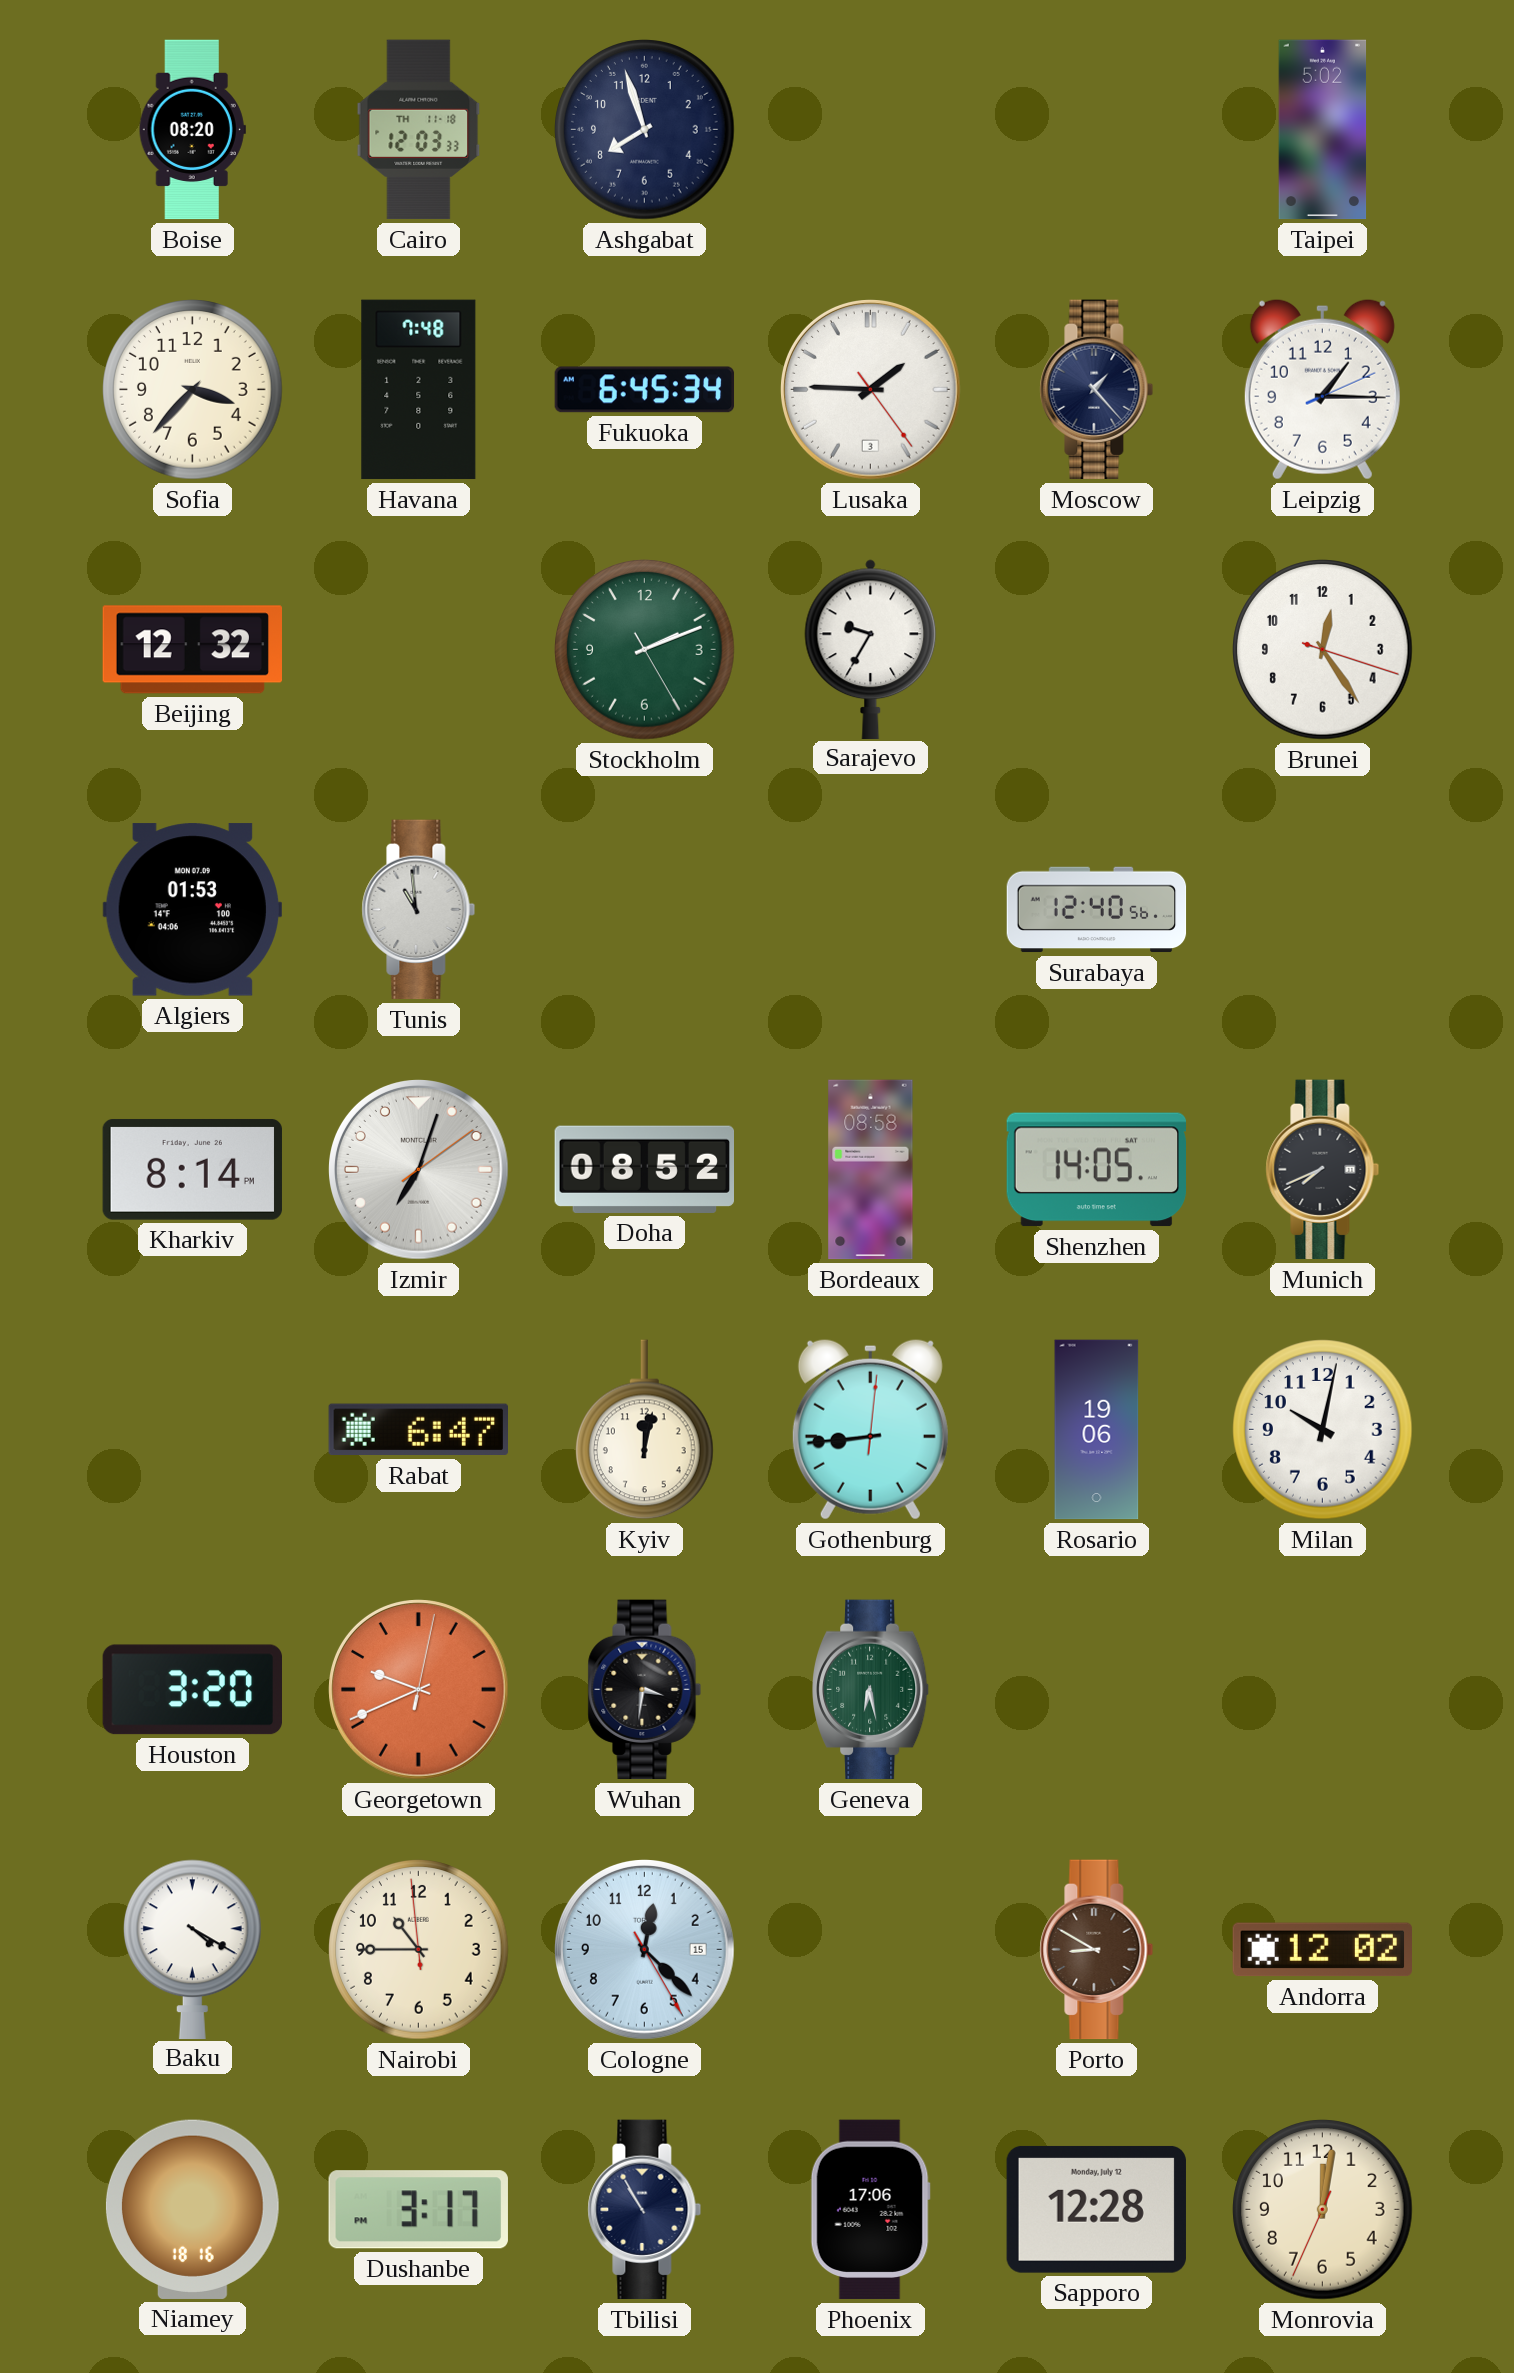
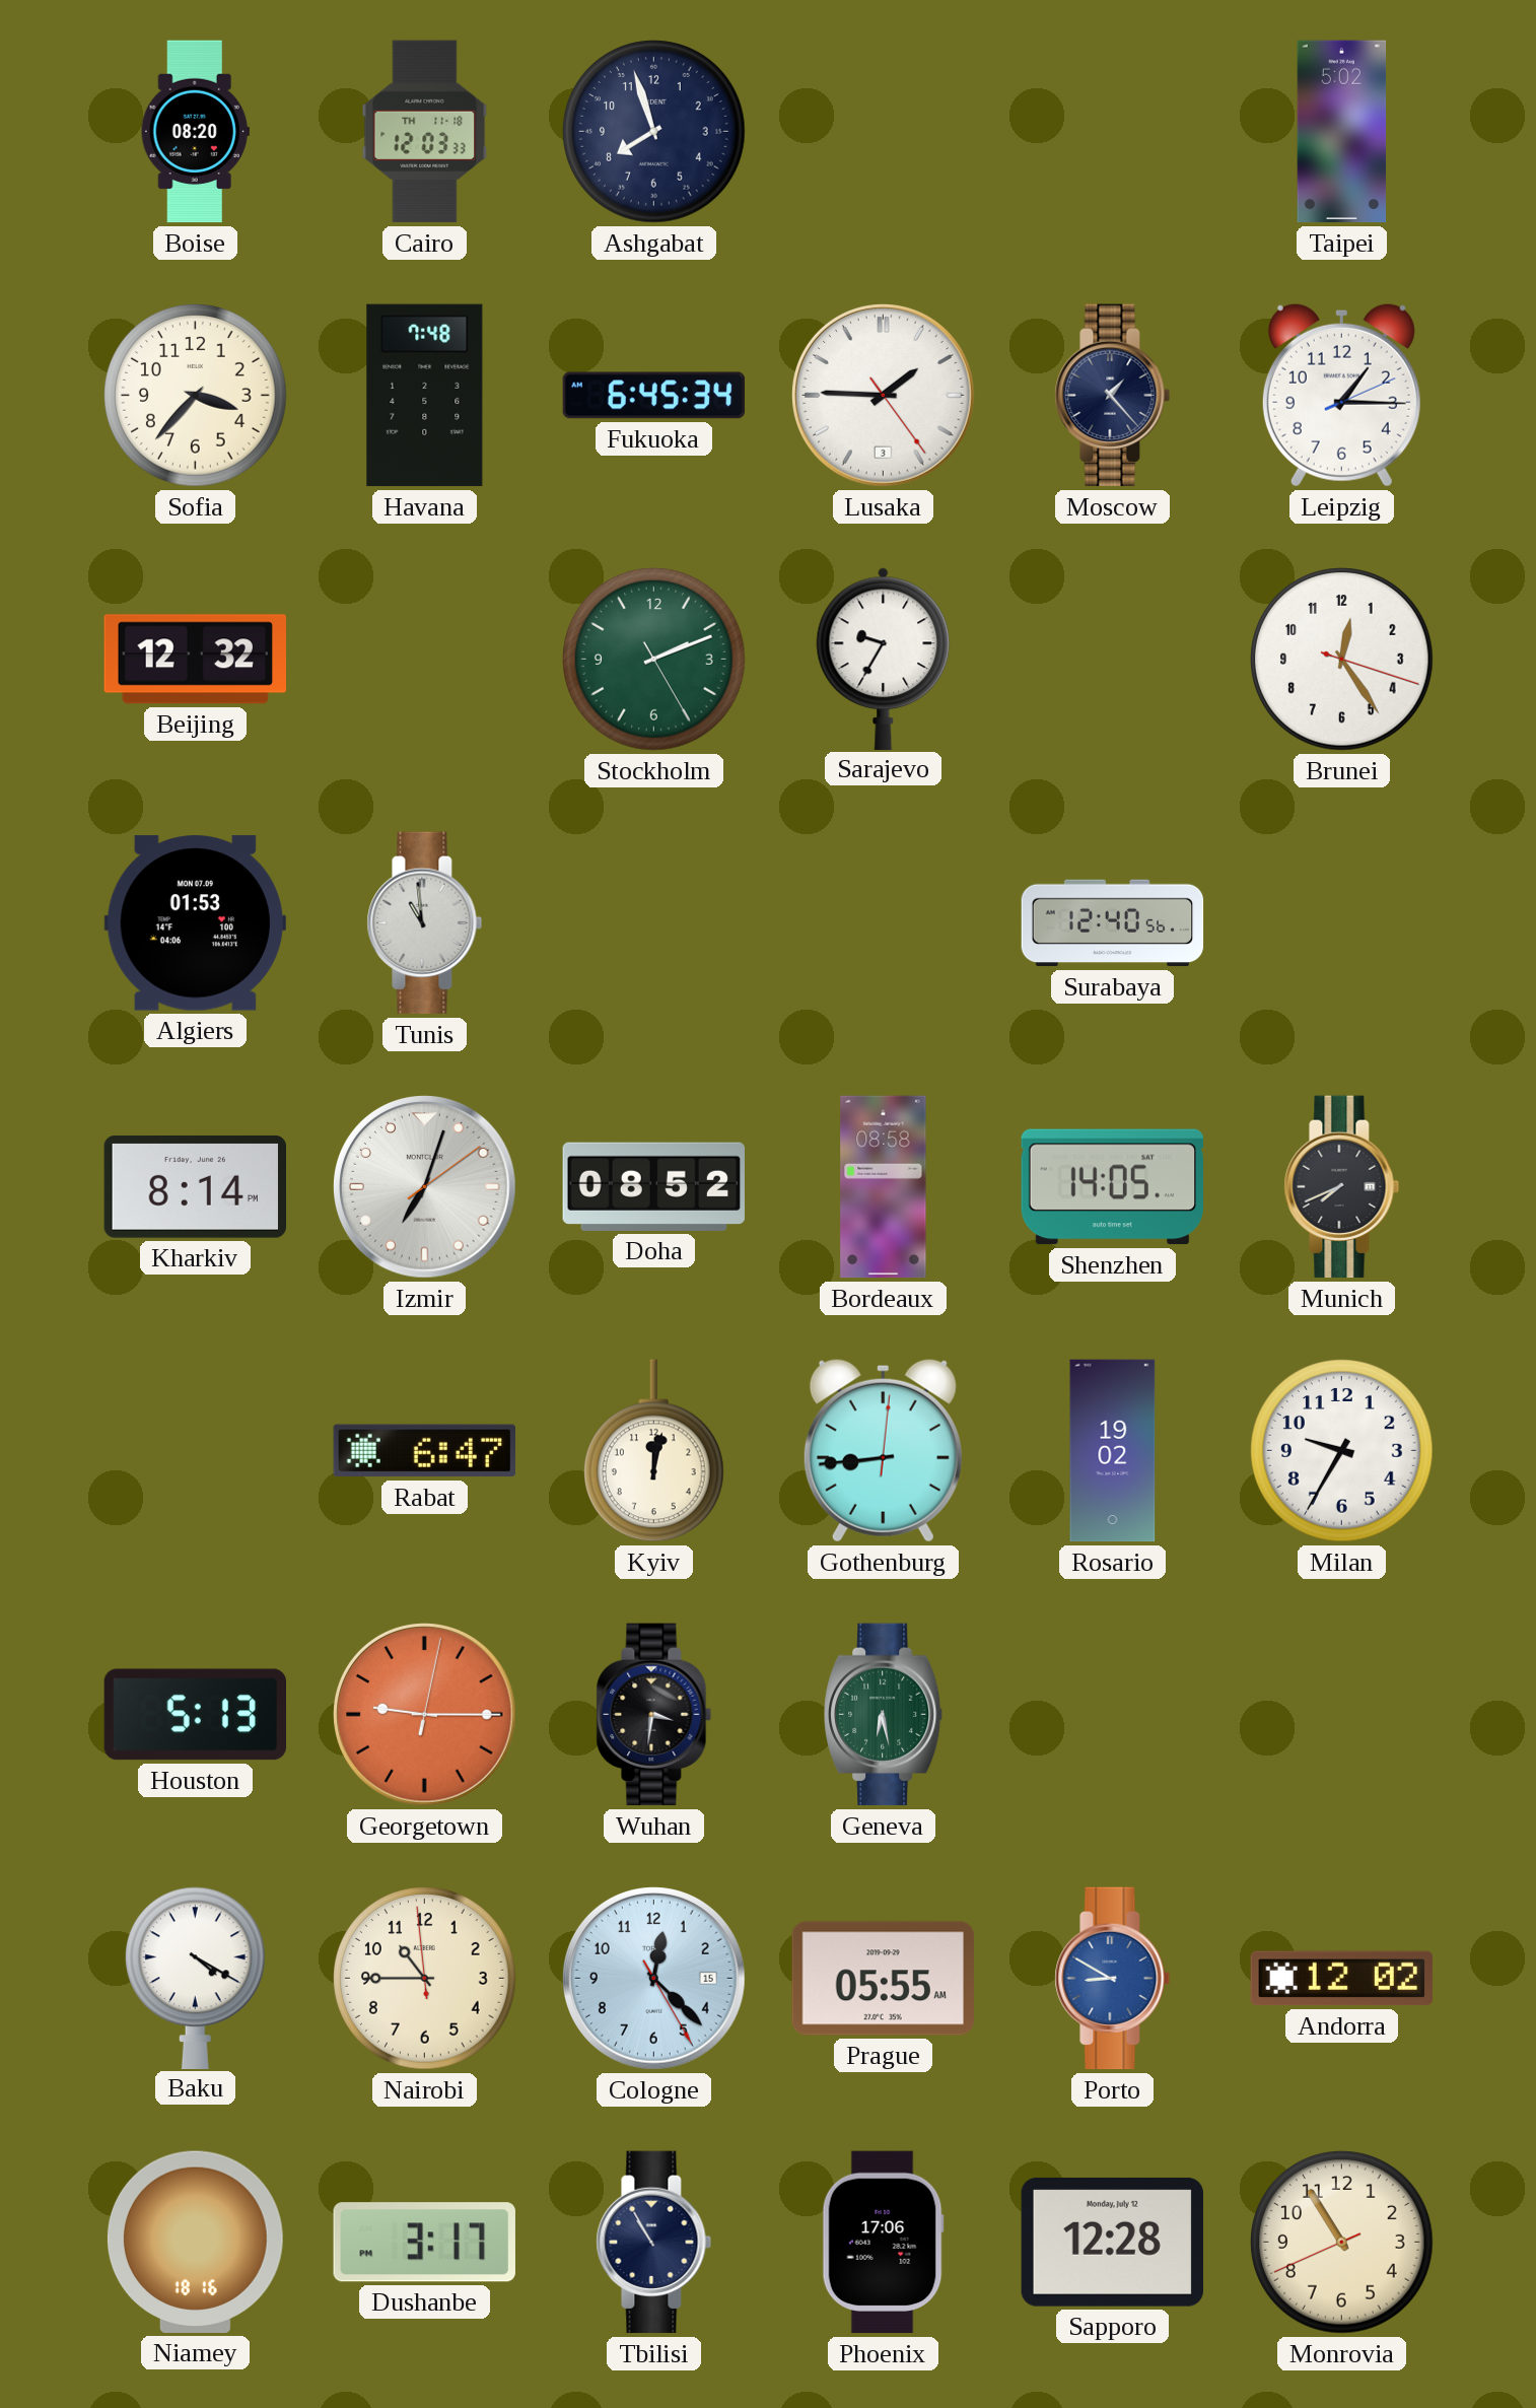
Rosario: 19:06 -> 19:02
Milan: 10:02 -> 9:35
Houston: 3:20 -> 5:13
Georgetown: 9:41 -> 9:15
Prague: none -> 05:55
Porto dial: brown -> blue
Monrovia: 12:01 -> 10:54
